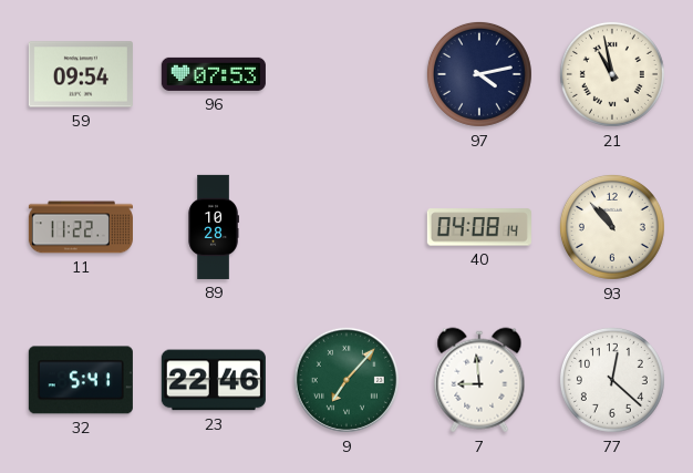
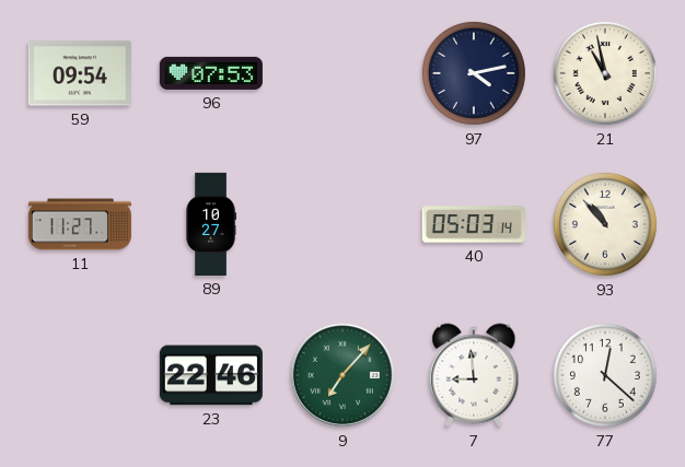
11: 11:22 -> 11:27
89: 10:28 -> 10:27
40: 04:08 -> 05:03
32: 5:41 -> none
